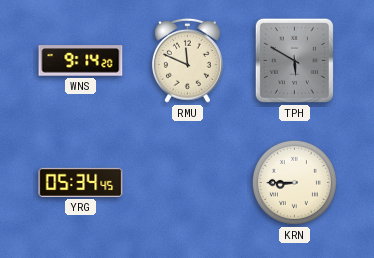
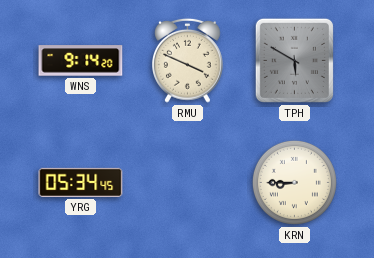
RMU: 11:49 -> 3:49
